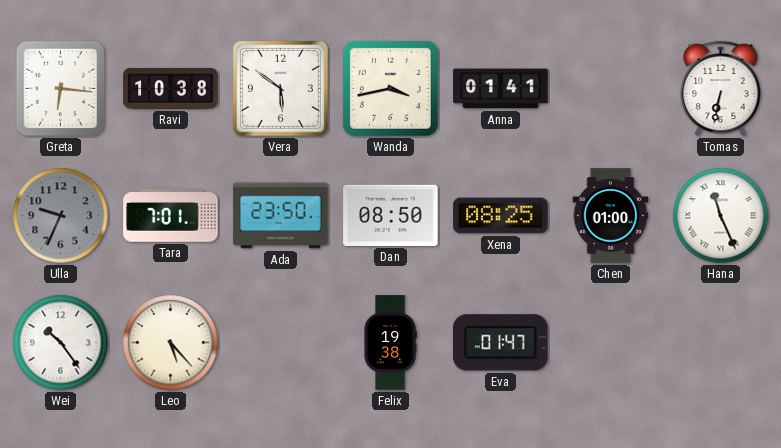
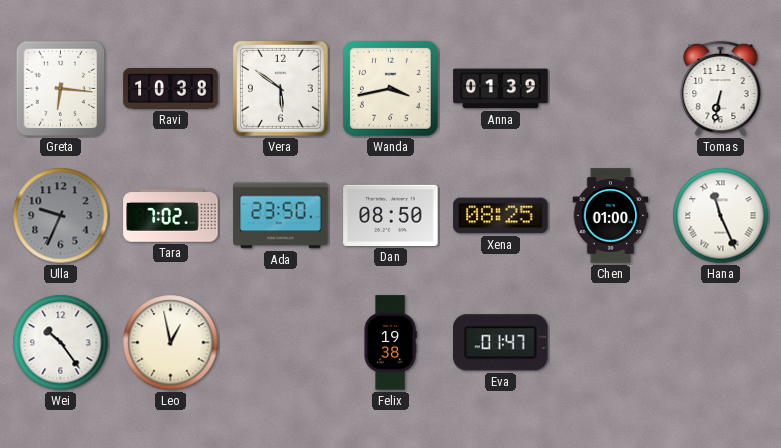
Anna: 01:41 -> 01:39
Tara: 7:01 -> 7:02
Leo: 5:23 -> 12:58
